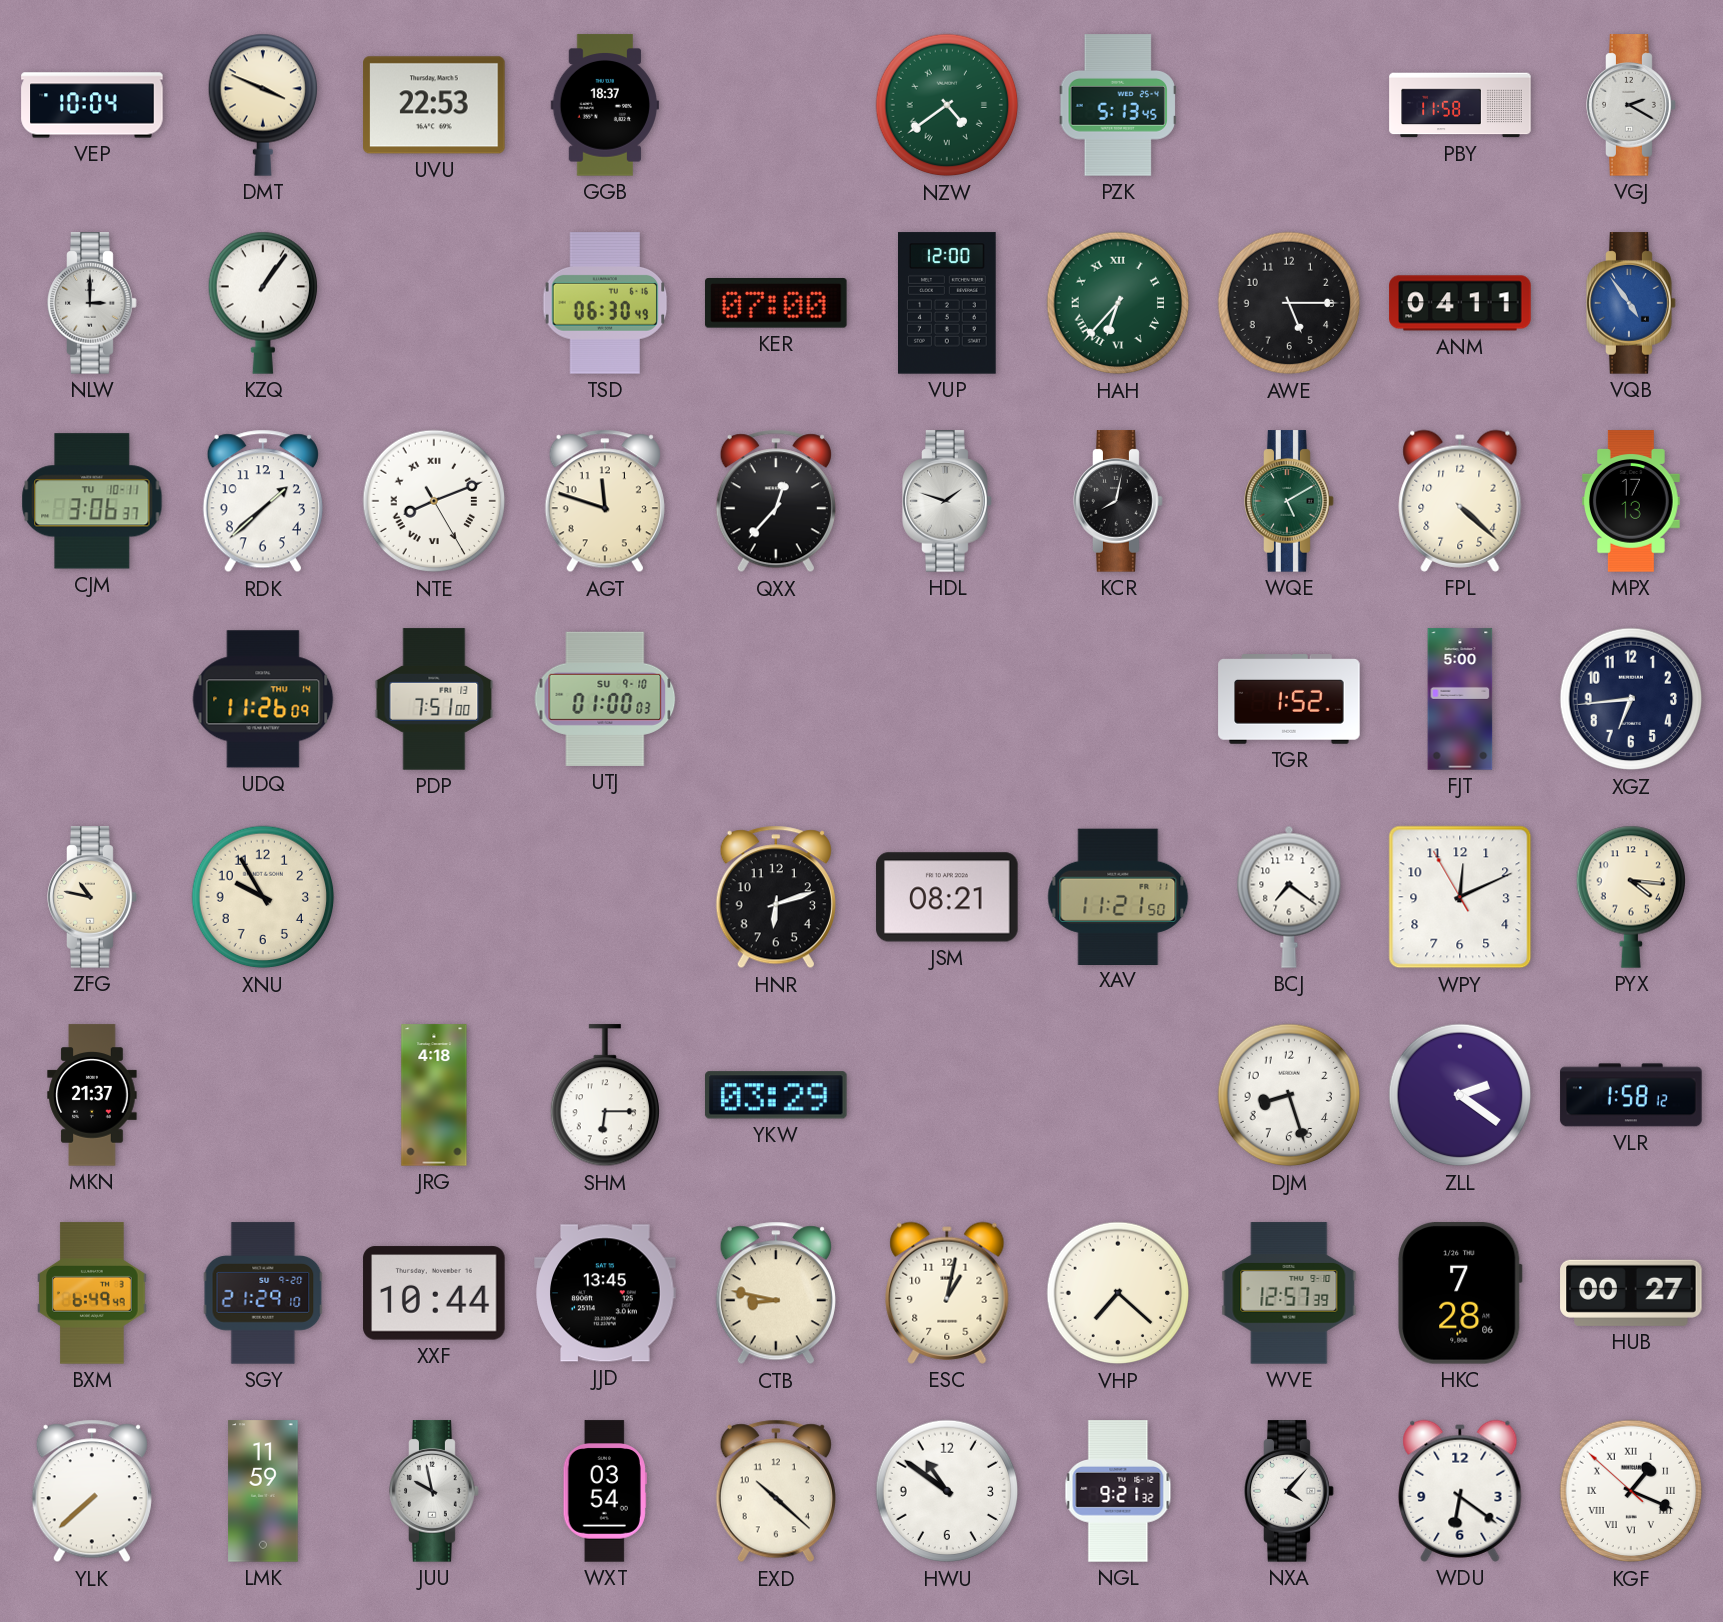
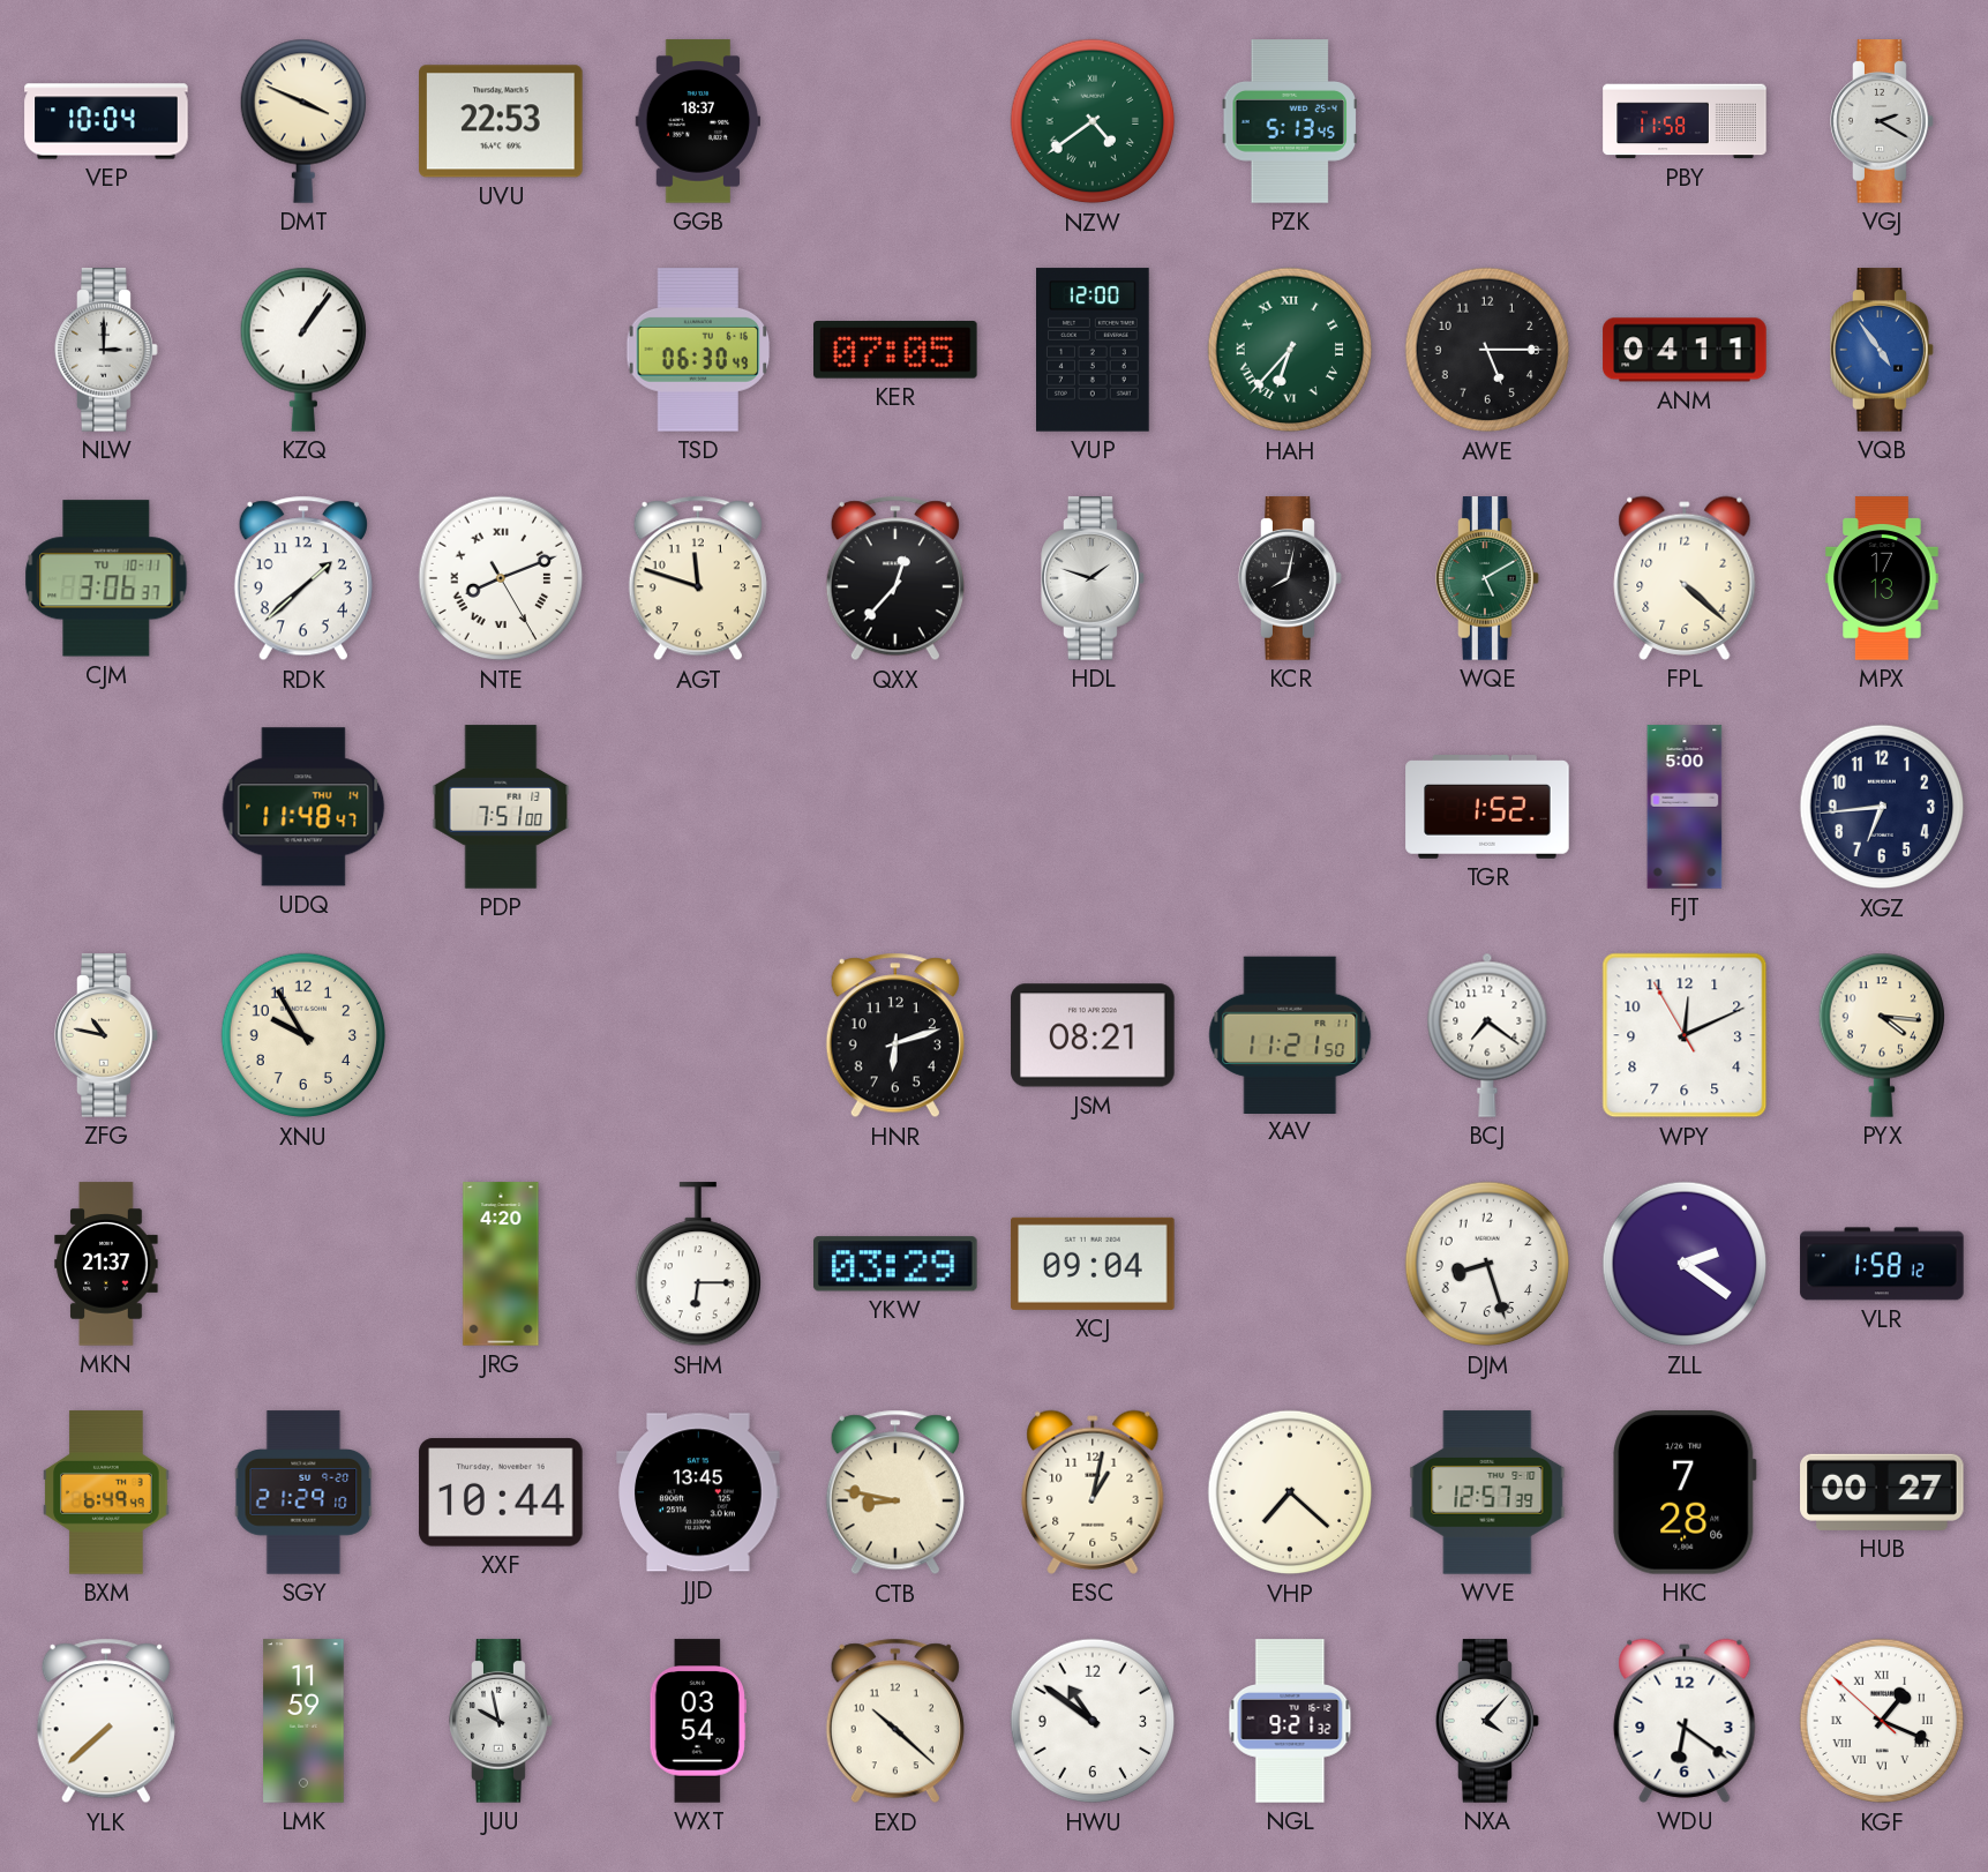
KER: 07:00 -> 07:05
UDQ: 11:26 -> 11:48
UTJ: 01:00 -> none
JRG: 4:18 -> 4:20
XCJ: none -> 09:04
